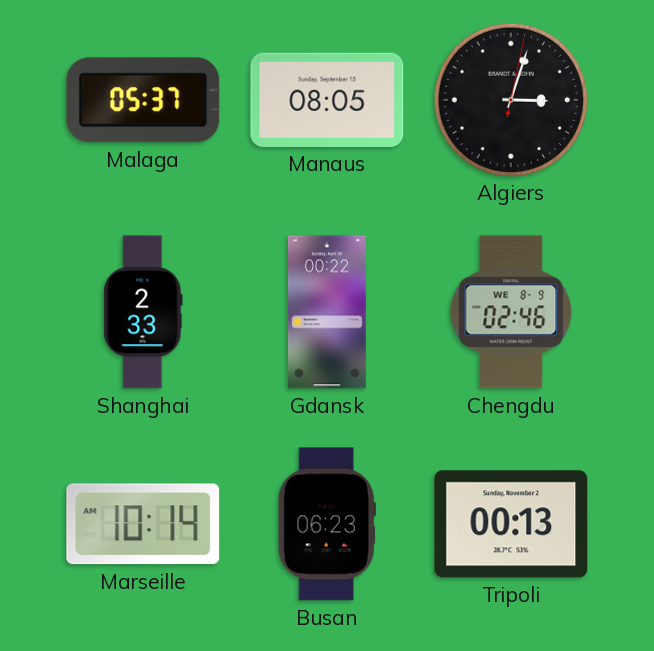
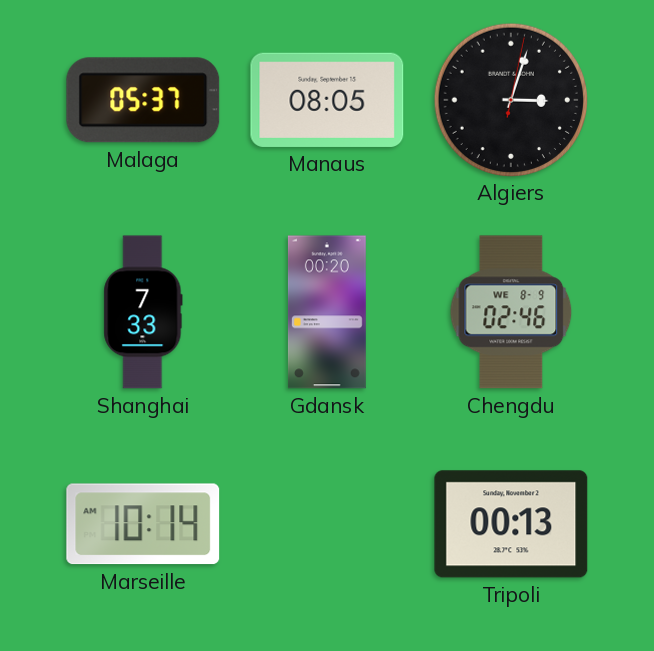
Shanghai: 2:33 -> 7:33
Gdansk: 00:22 -> 00:20
Busan: 06:23 -> none
